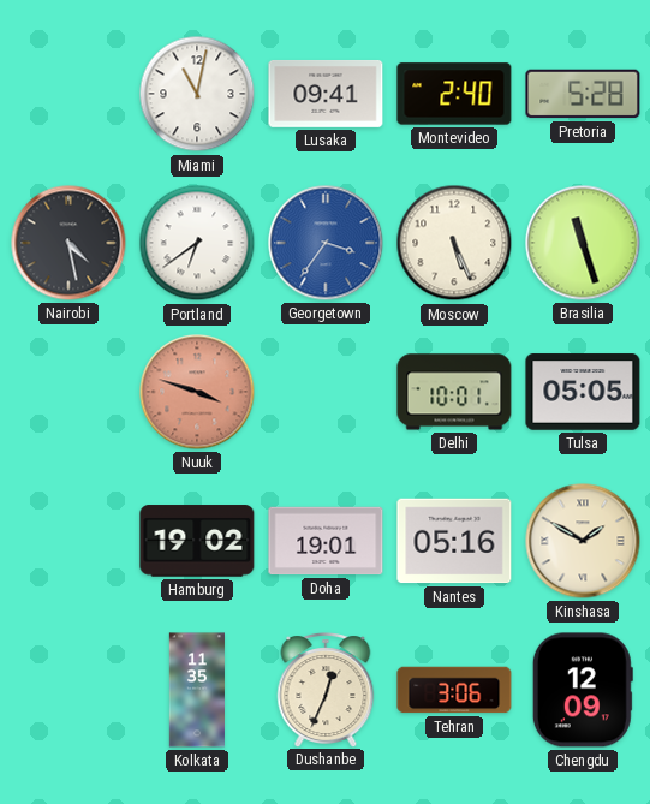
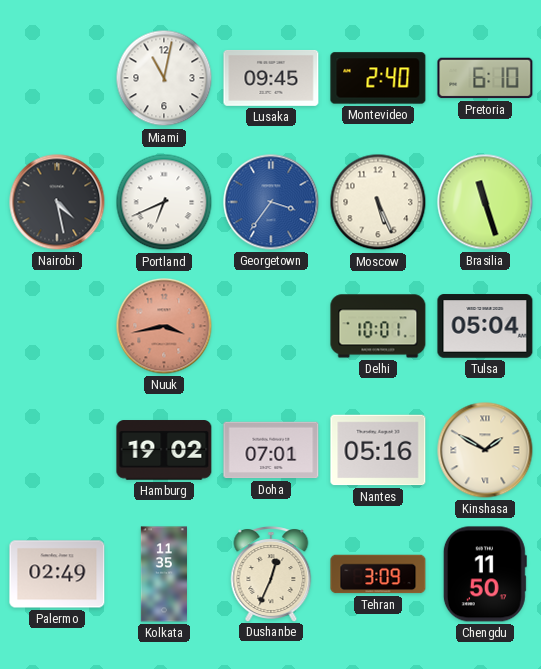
Lusaka: 09:41 -> 09:45
Pretoria: 5:28 -> 6:10
Portland: 6:39 -> 6:41
Nuuk: 3:48 -> 3:43
Tulsa: 05:05 -> 05:04
Doha: 19:01 -> 07:01
Palermo: none -> 02:49
Tehran: 3:06 -> 3:09
Chengdu: 12:09 -> 11:50
